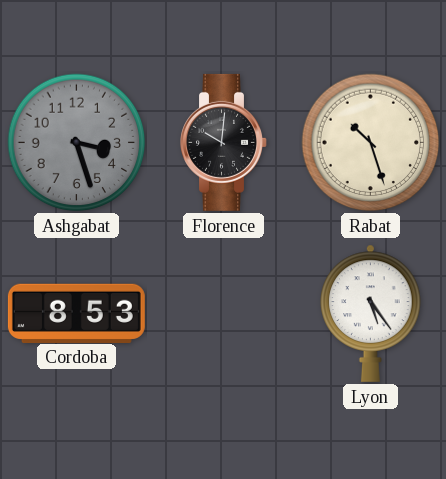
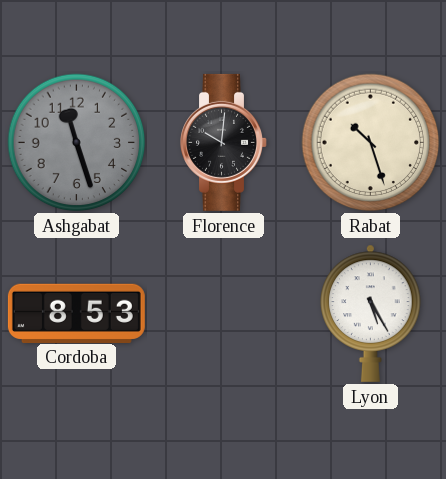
Ashgabat: 3:27 -> 11:27
Lyon: 5:24 -> 5:25
